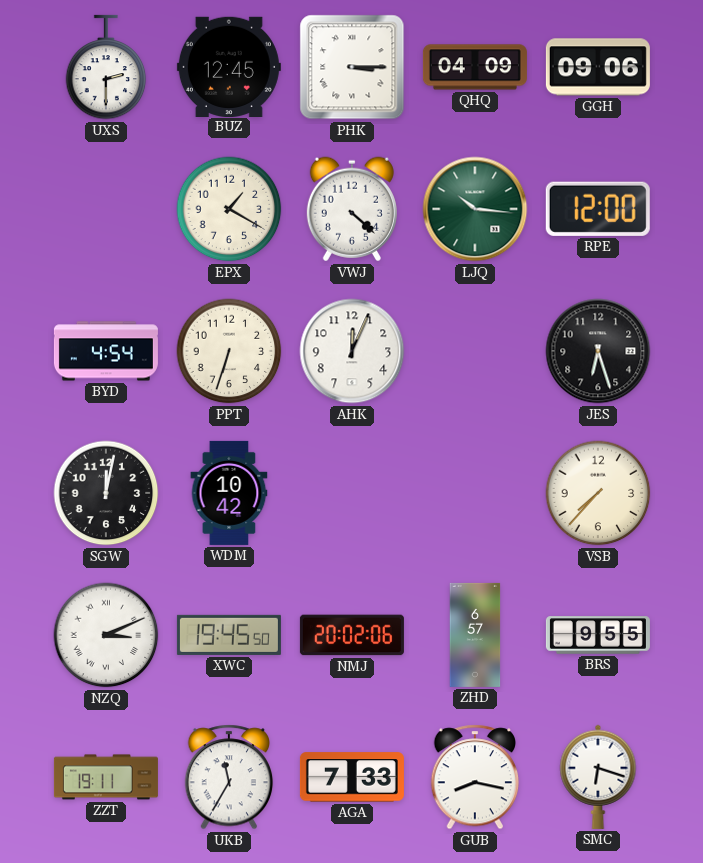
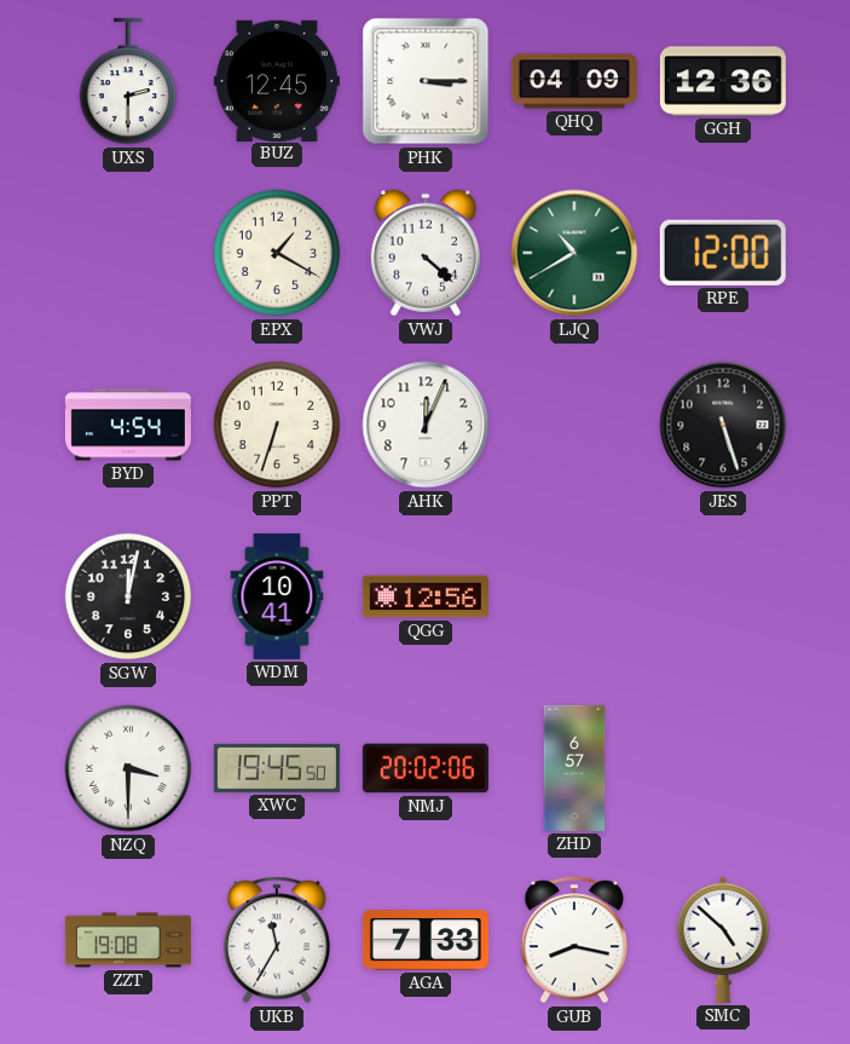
GGH: 09:06 -> 12:36
LJQ: 10:16 -> 10:40
JES: 6:27 -> 5:27
WDM: 10:42 -> 10:41
QGG: none -> 12:56
VSB: 7:37 -> none
NZQ: 3:11 -> 3:30
BRS: 9:55 -> none
ZZT: 19:11 -> 19:08
SMC: 6:18 -> 4:52
